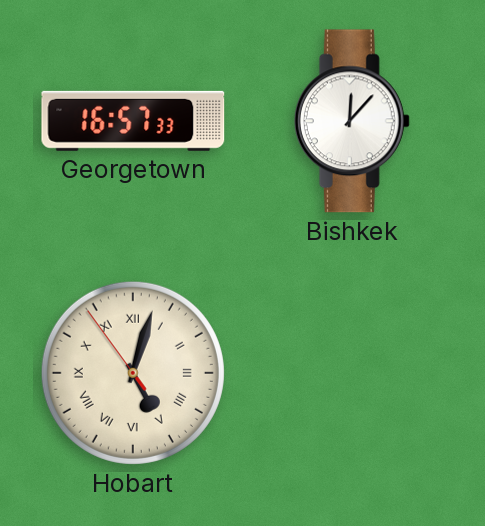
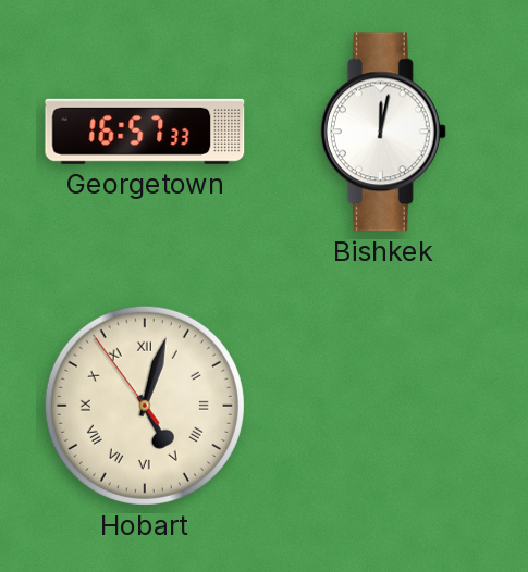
Bishkek: 12:07 -> 12:02
